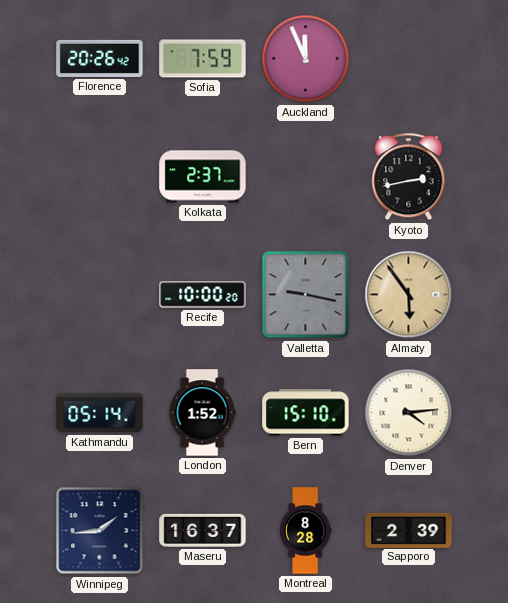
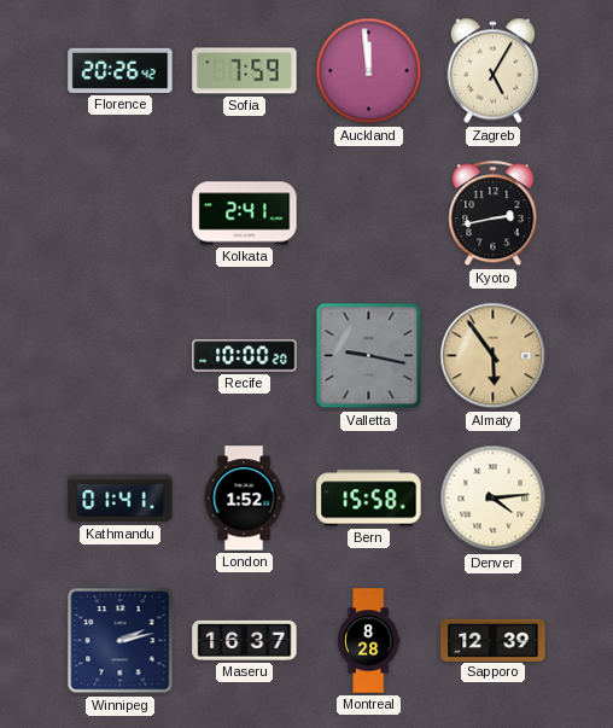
Auckland: 11:56 -> 11:59
Zagreb: none -> 5:05
Kolkata: 2:37 -> 2:41
Kathmandu: 05:14 -> 01:41
Bern: 15:10 -> 15:58
Winnipeg: 1:44 -> 2:13
Sapporo: 2:39 -> 12:39
